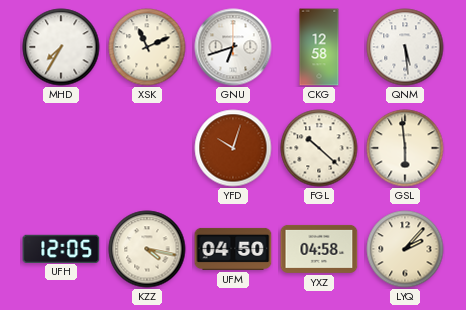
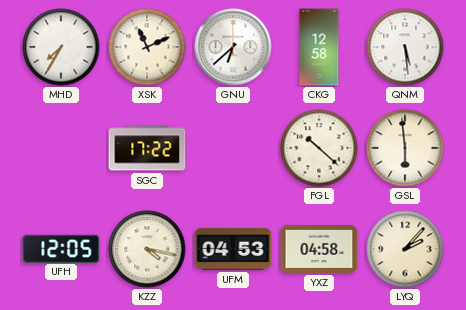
GNU: 6:42 -> 6:38
SGC: none -> 17:22
YFD: 10:03 -> none
UFM: 04:50 -> 04:53
